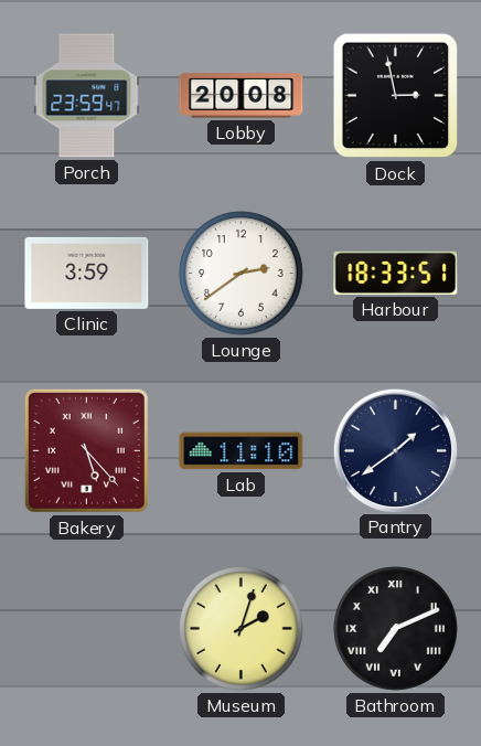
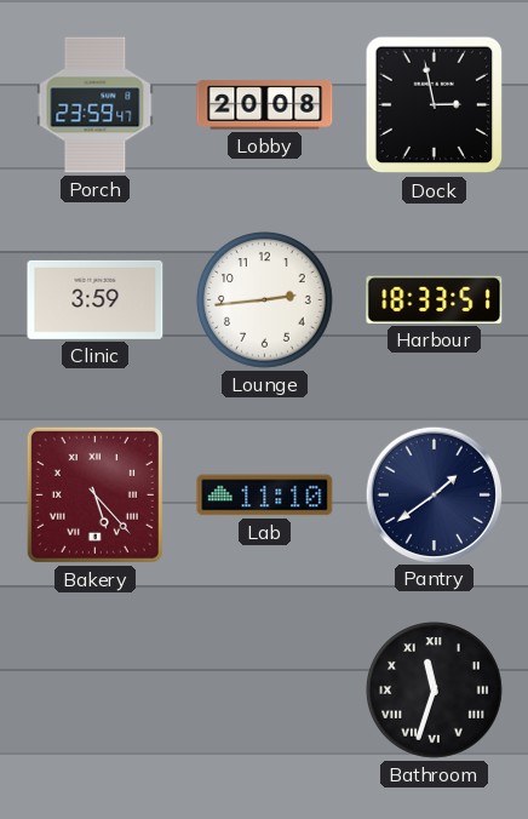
Lounge: 2:39 -> 2:44
Museum: 2:03 -> none
Bathroom: 7:11 -> 11:33
